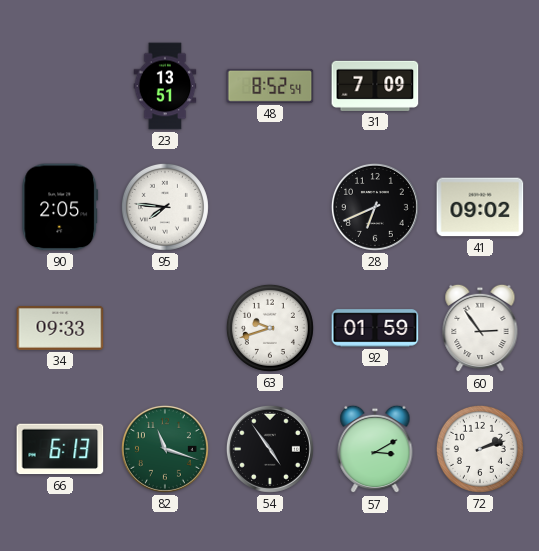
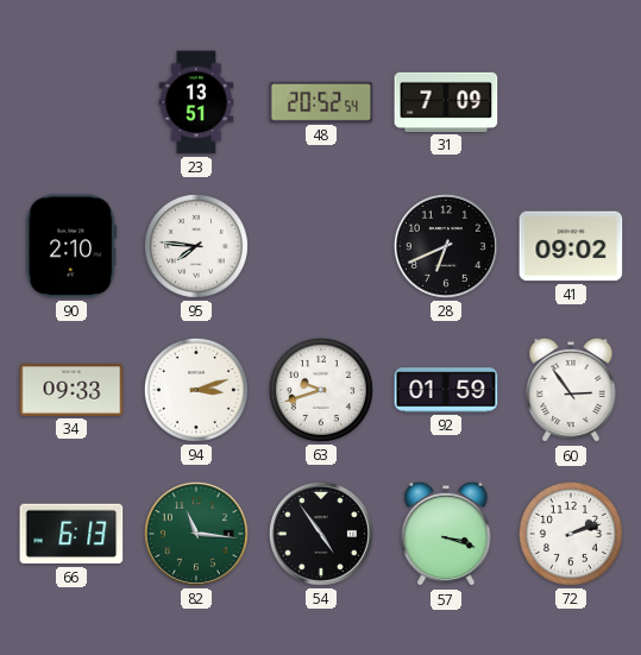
48: 8:52 -> 20:52
90: 2:05 -> 2:10
94: none -> 3:12
82: 11:18 -> 11:16
57: 3:10 -> 3:18
